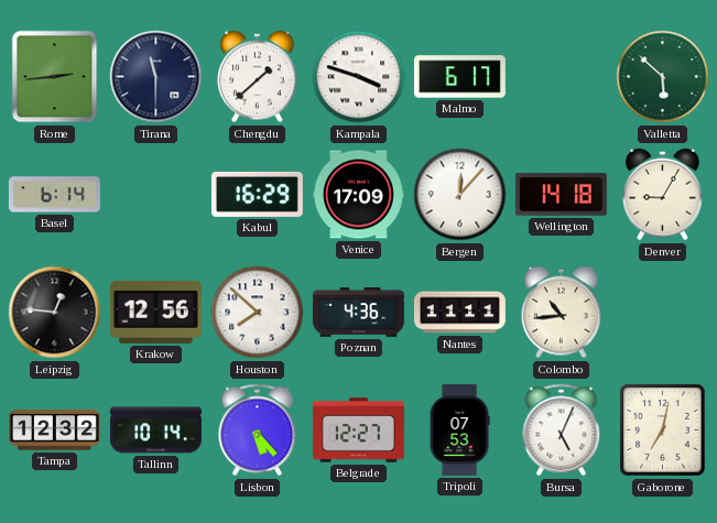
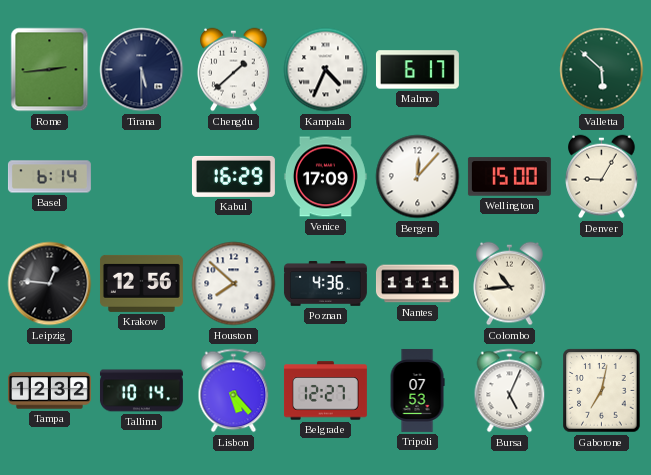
Tirana: 11:30 -> 5:30
Kampala: 3:48 -> 4:34
Wellington: 14:18 -> 15:00
